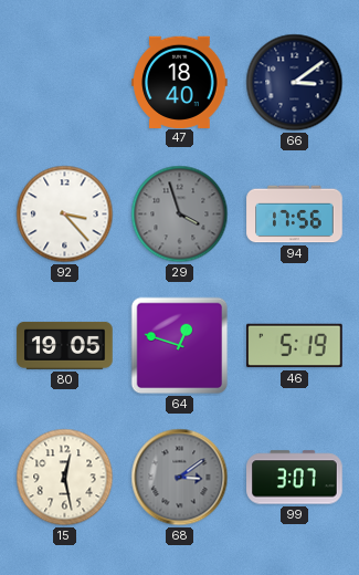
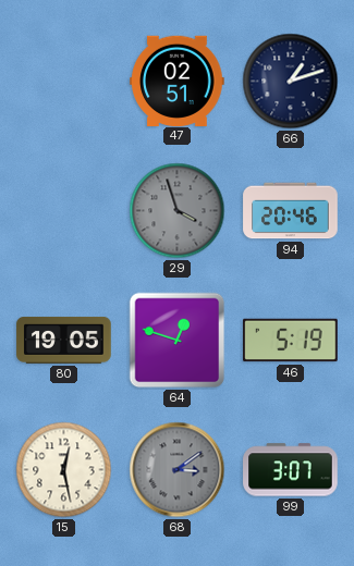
47: 18:40 -> 02:51
66: 3:09 -> 1:12
92: 3:23 -> none
94: 17:56 -> 20:46
